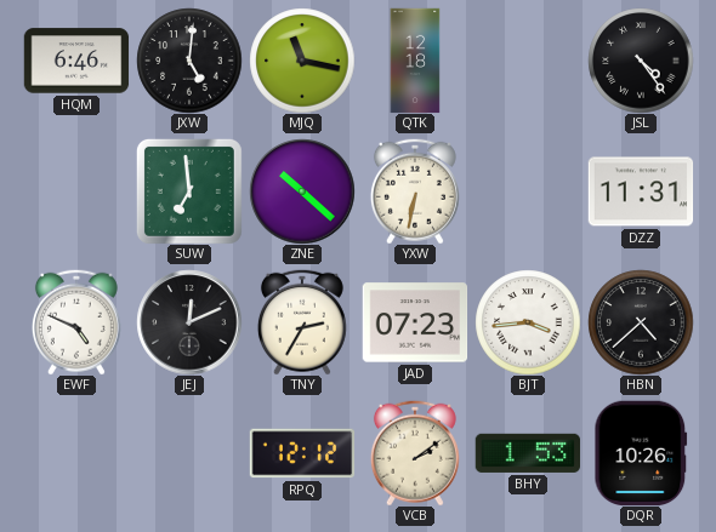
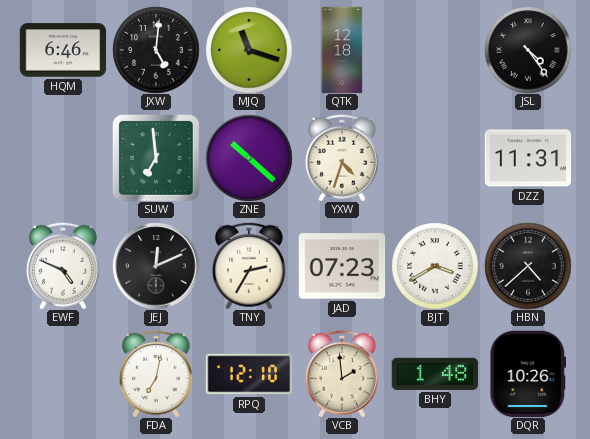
MJQ: 11:17 -> 11:18
YXW: 6:32 -> 4:33
BJT: 3:44 -> 3:40
FDA: none -> 7:02
RPQ: 12:12 -> 12:10
VCB: 2:09 -> 1:59
BHY: 1:53 -> 1:48
